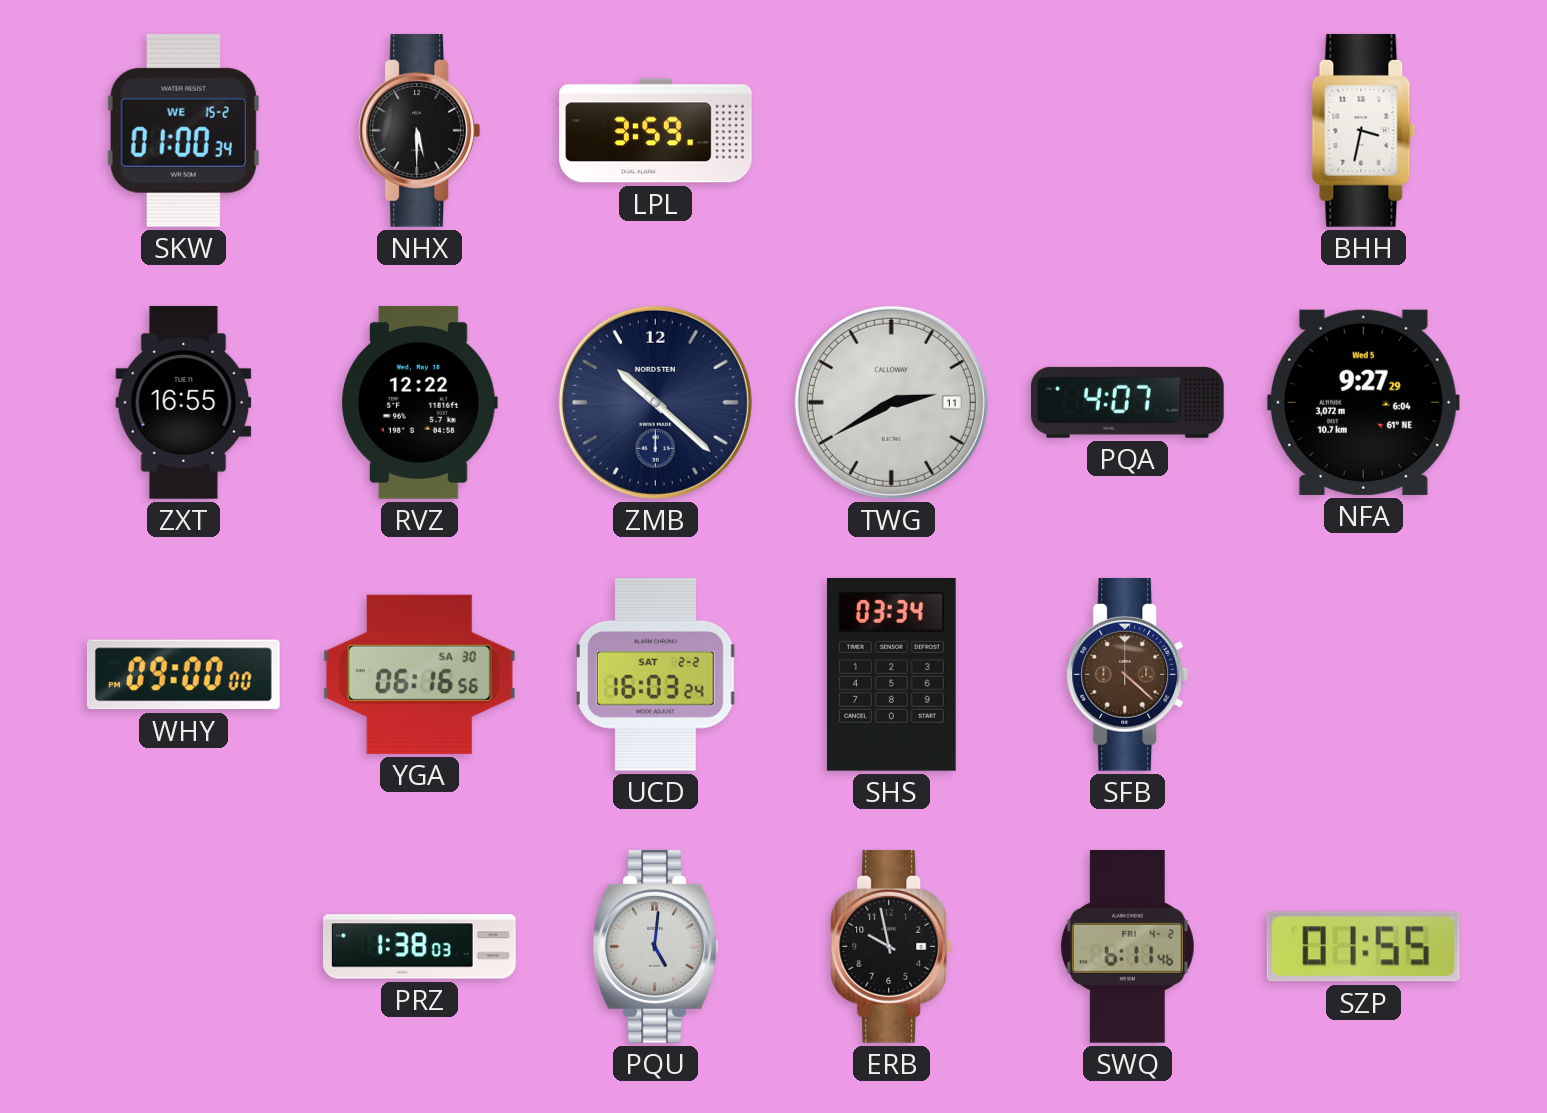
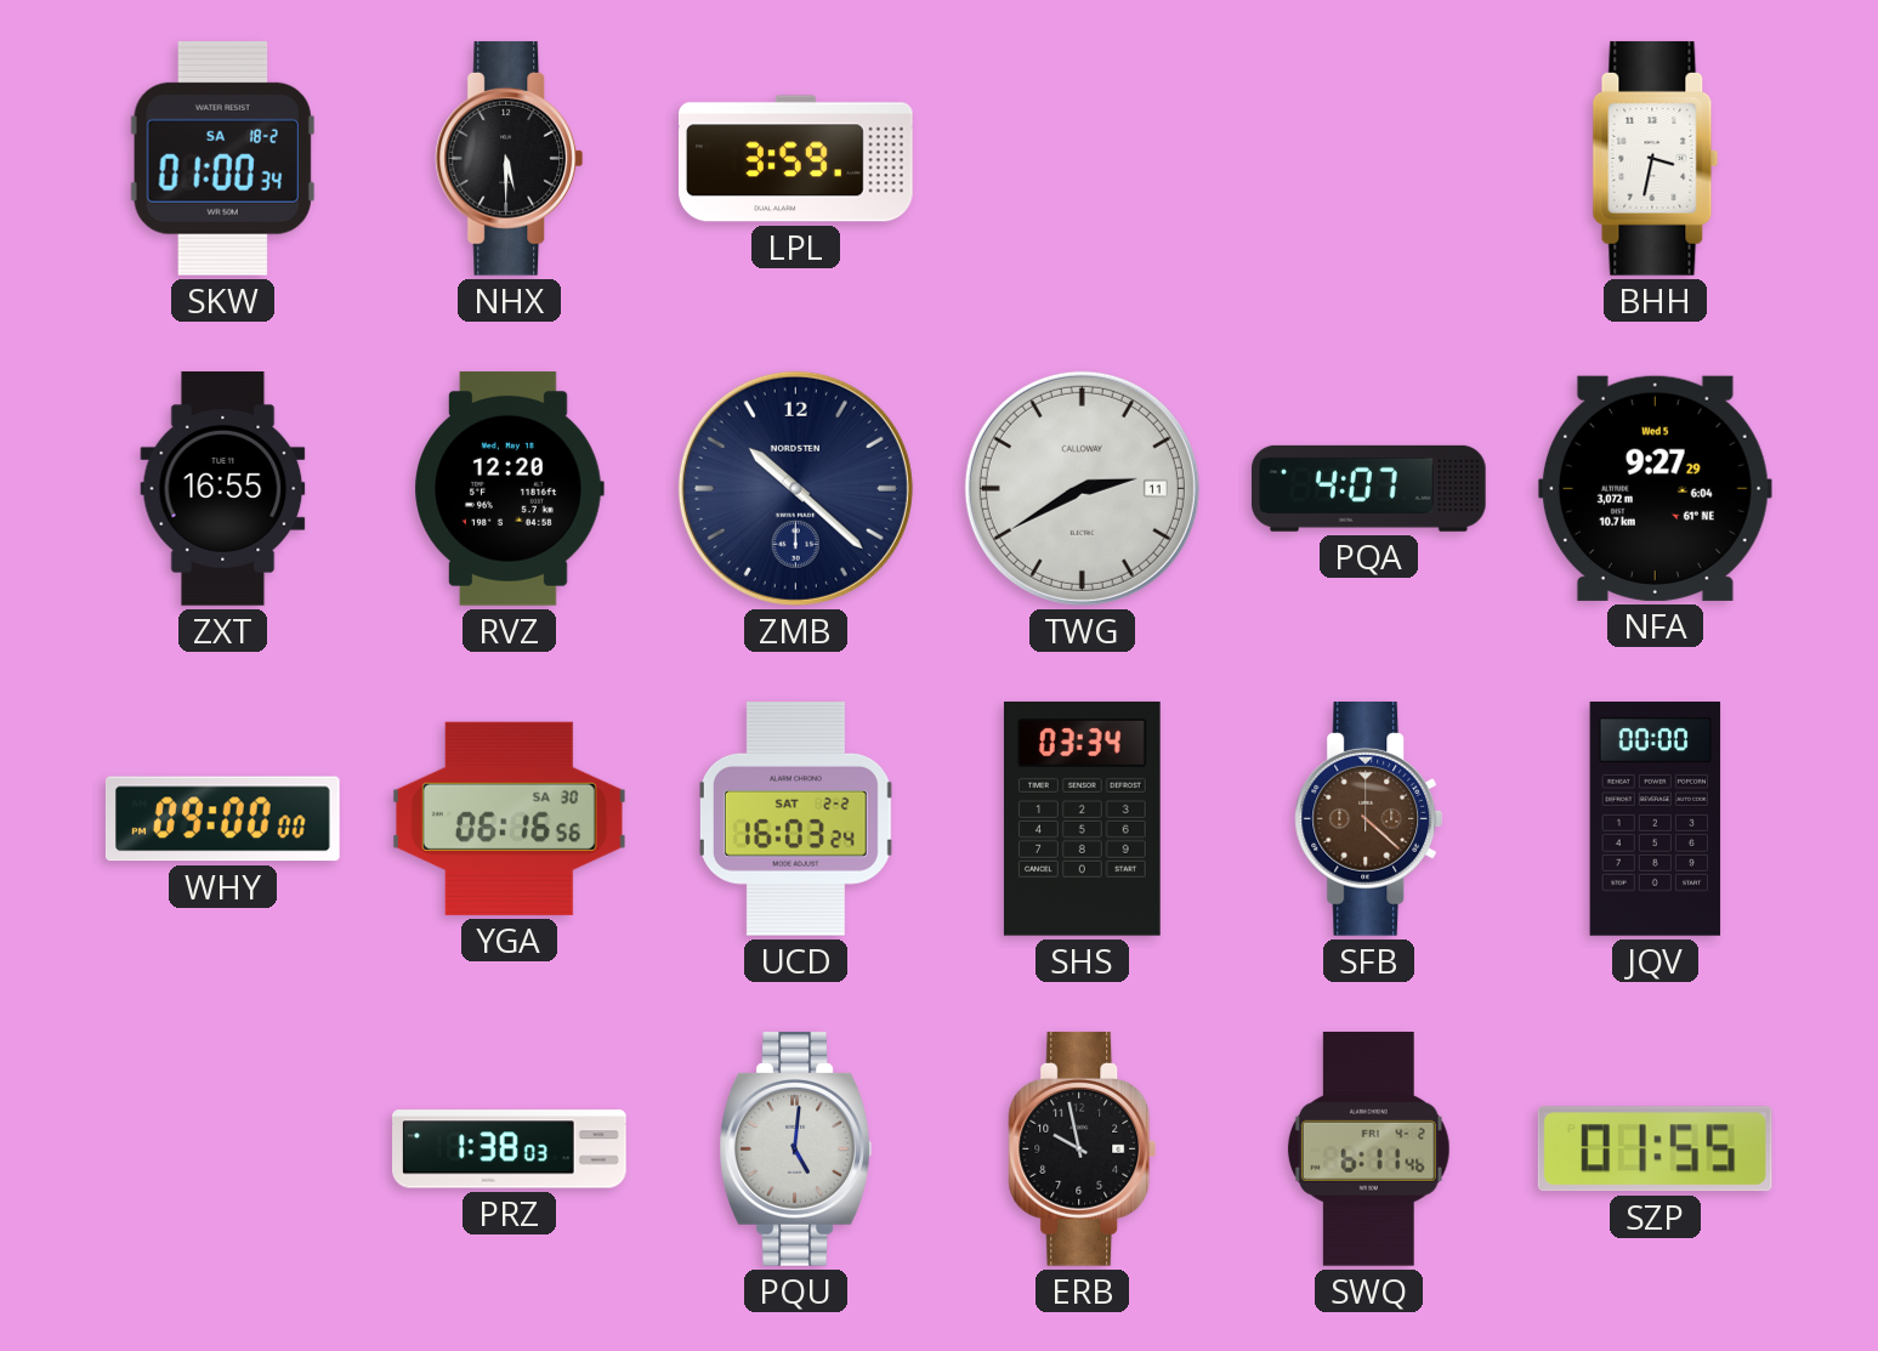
SKW date: WE 15-2 -> SA 18-2
RVZ: 12:22 -> 12:20
JQV: none -> 00:00
